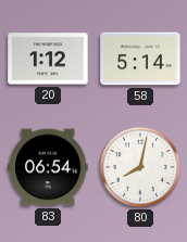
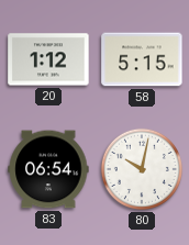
58: 5:14 -> 5:15
80: 8:02 -> 10:02
